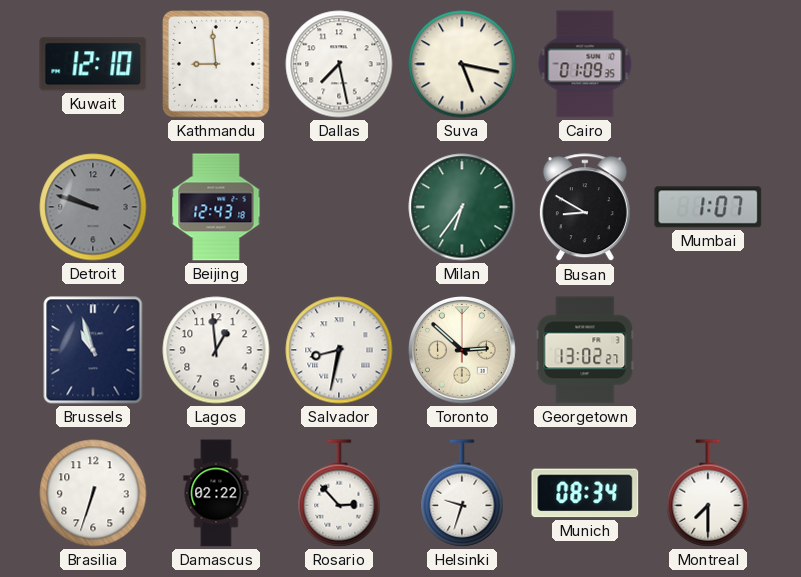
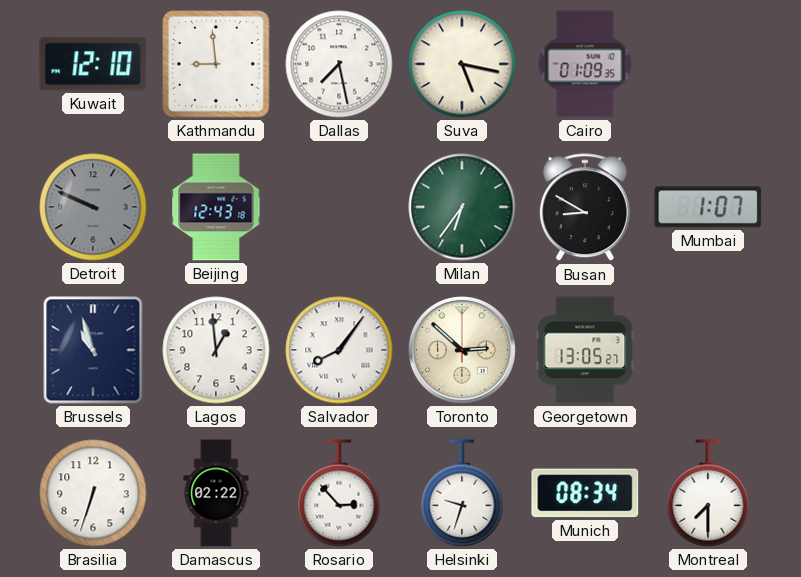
Detroit: 9:48 -> 9:49
Salvador: 8:32 -> 8:06
Georgetown: 13:02 -> 13:05
